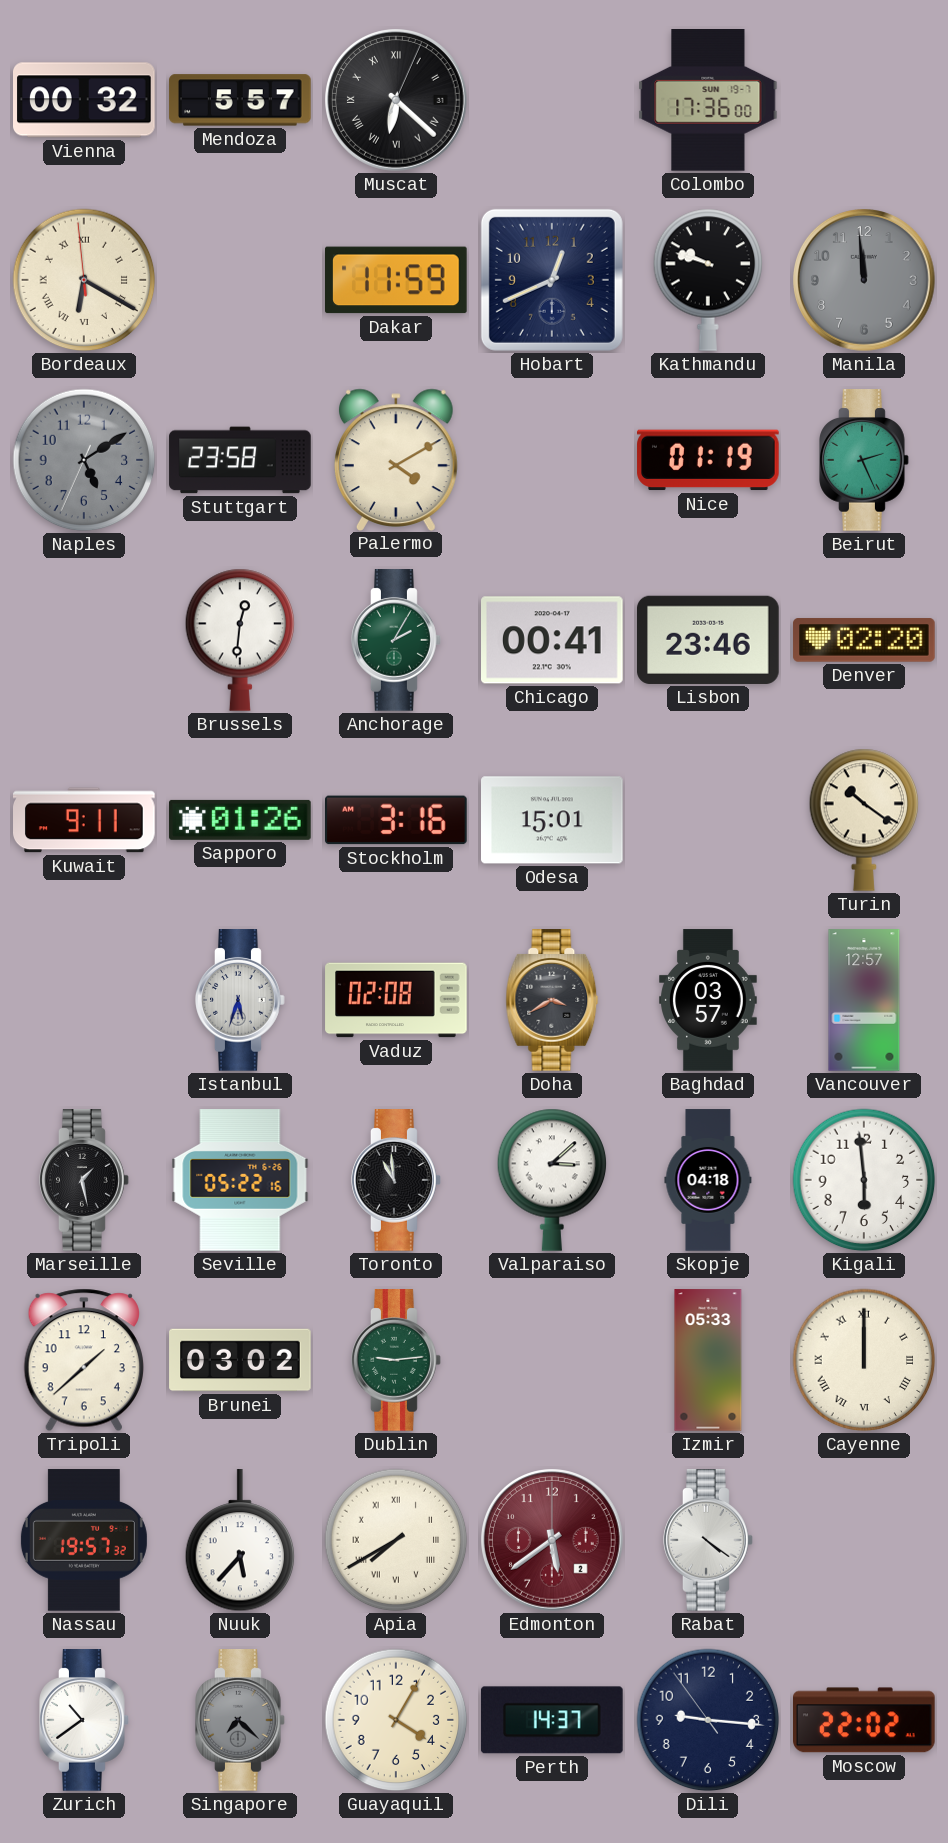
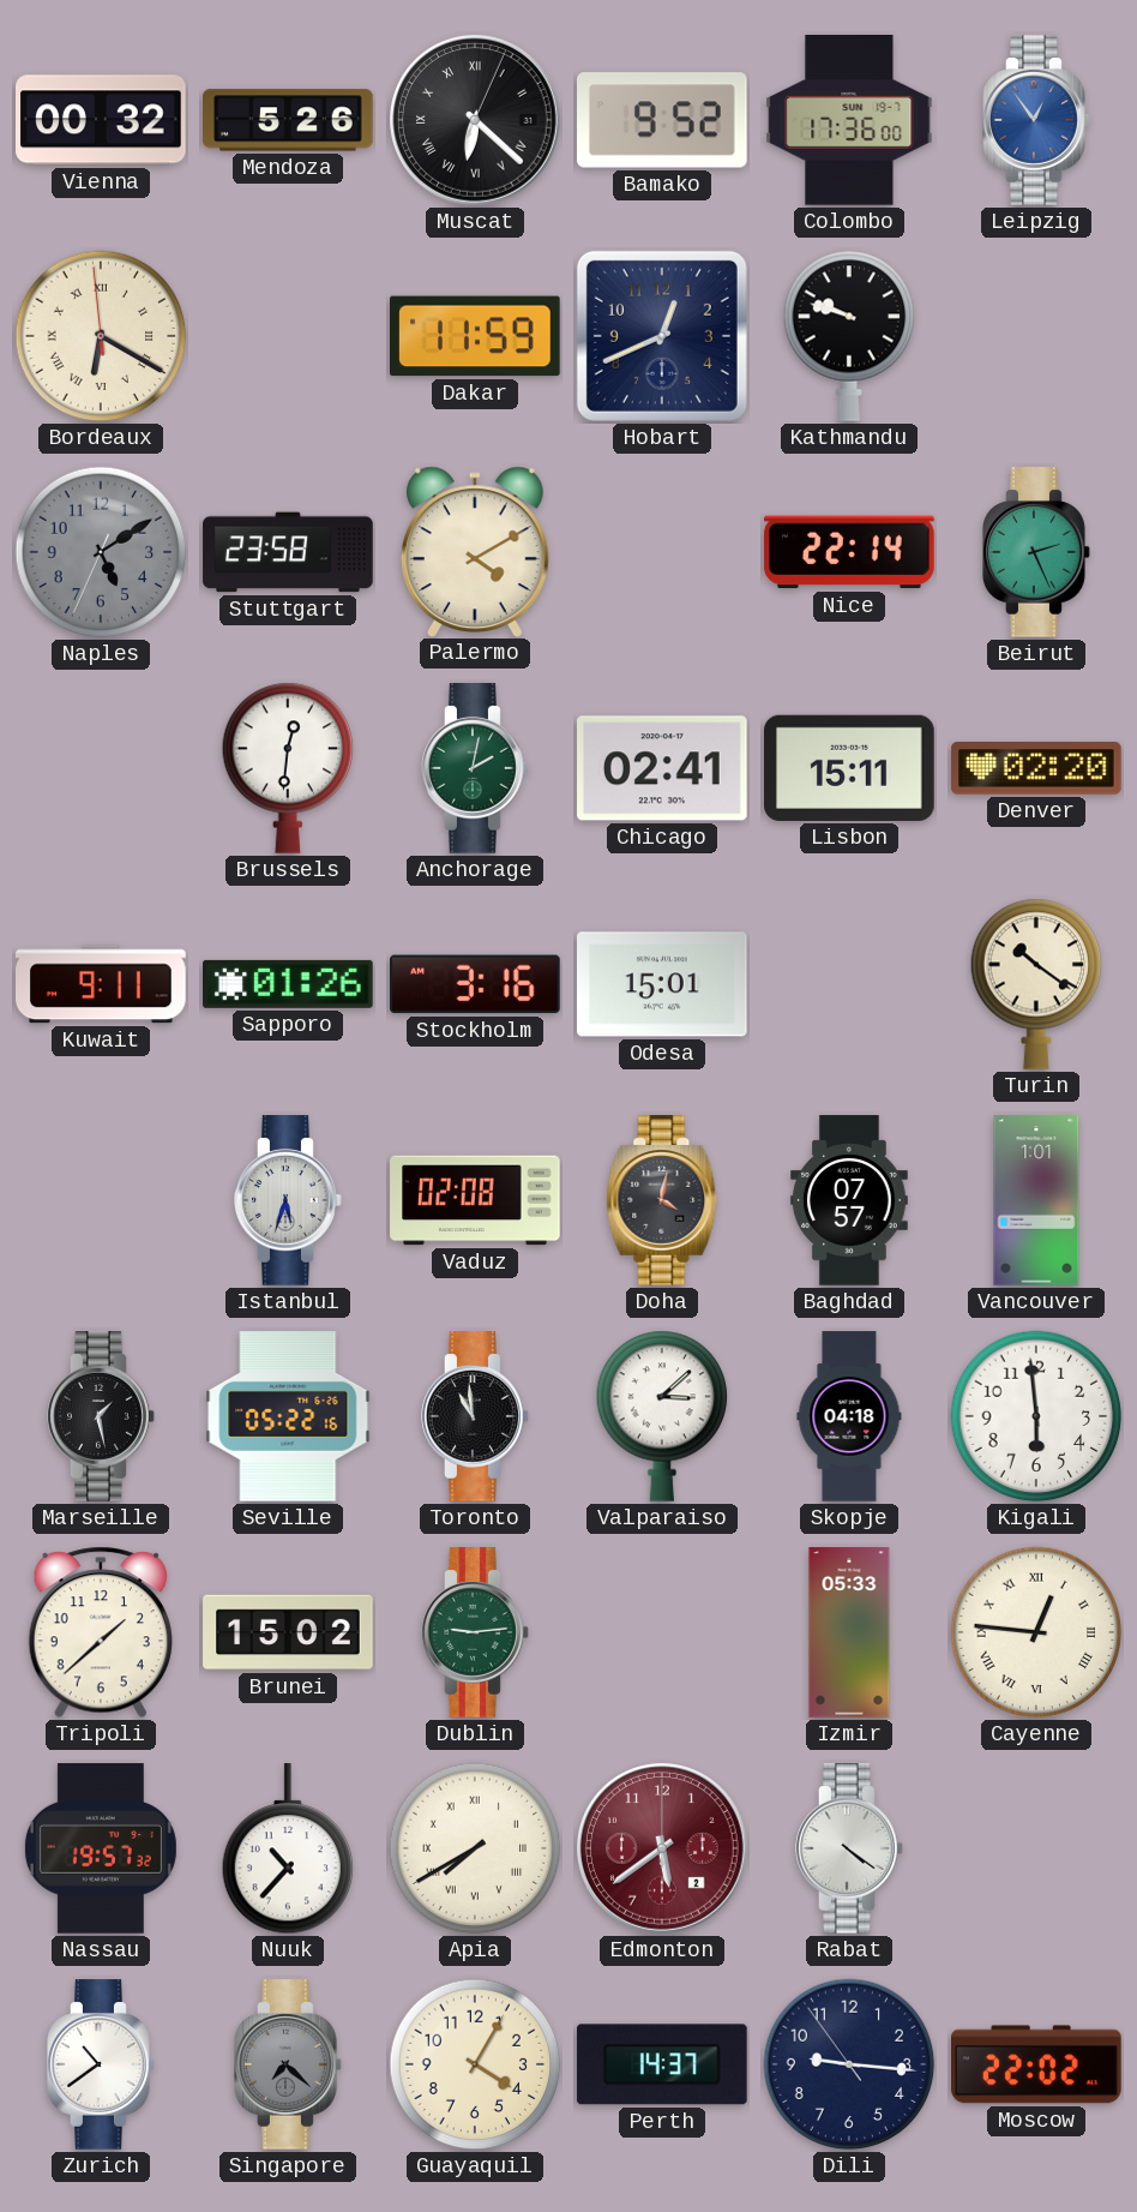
Mendoza: 5:57 -> 5:26
Bamako: none -> 9:52
Leipzig: none -> 12:54
Manila: 11:59 -> none
Nice: 01:19 -> 22:14
Anchorage: 2:05 -> 2:02
Chicago: 00:41 -> 02:41
Lisbon: 23:46 -> 15:11
Doha: 3:40 -> 4:02
Baghdad: 03:57 -> 07:57
Vancouver: 12:57 -> 1:01
Brunei: 03:02 -> 15:02
Cayenne: 12:00 -> 12:46
Nuuk: 5:37 -> 10:37
